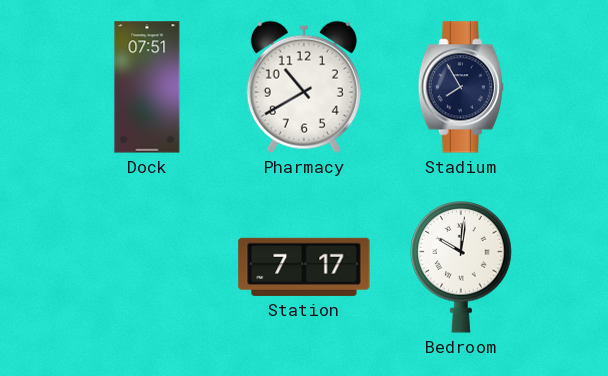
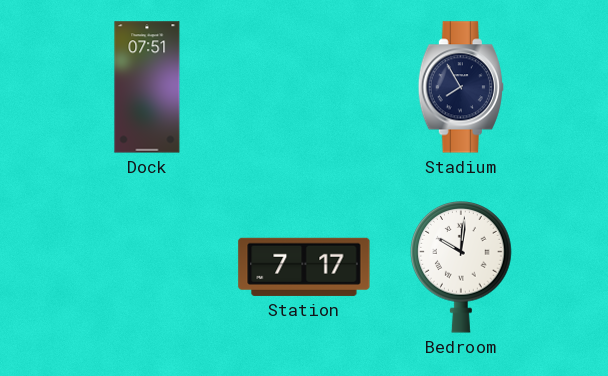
Pharmacy: 10:40 -> none
